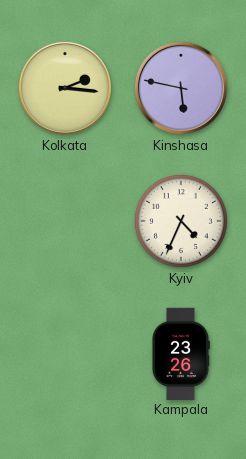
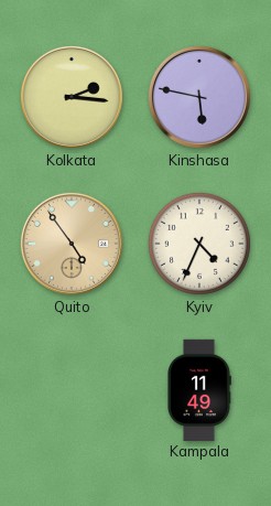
Quito: none -> 4:54
Kampala: 23:26 -> 11:49
